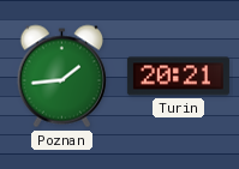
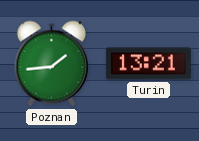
Turin: 20:21 -> 13:21
